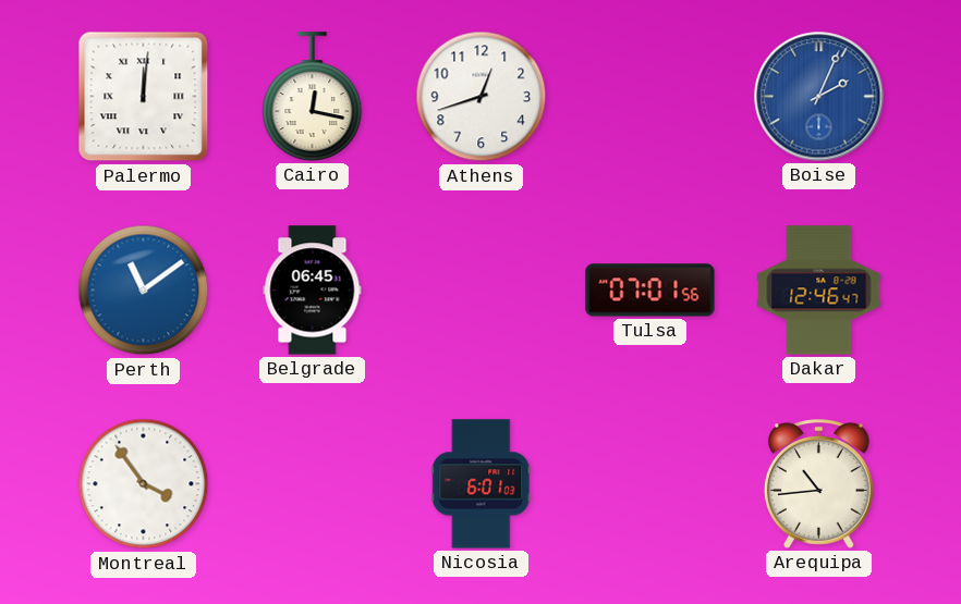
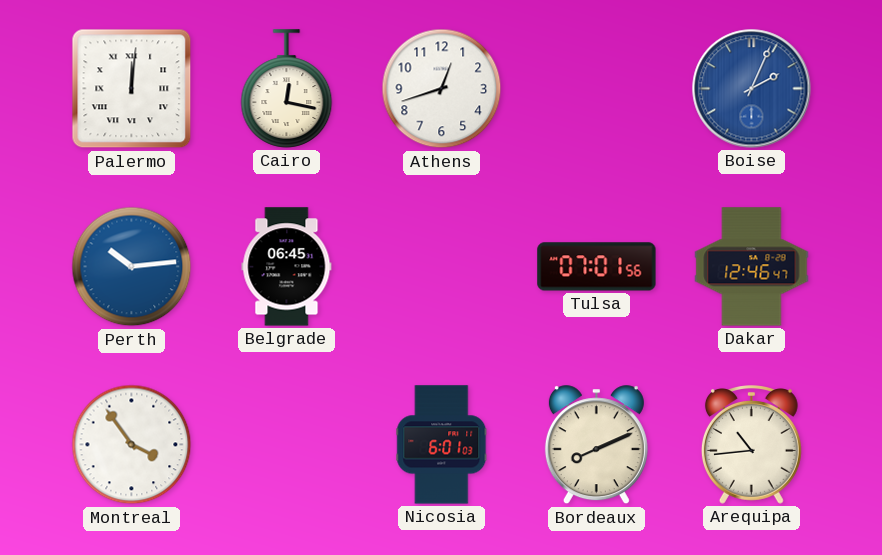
Perth: 11:09 -> 10:14
Bordeaux: none -> 8:11
